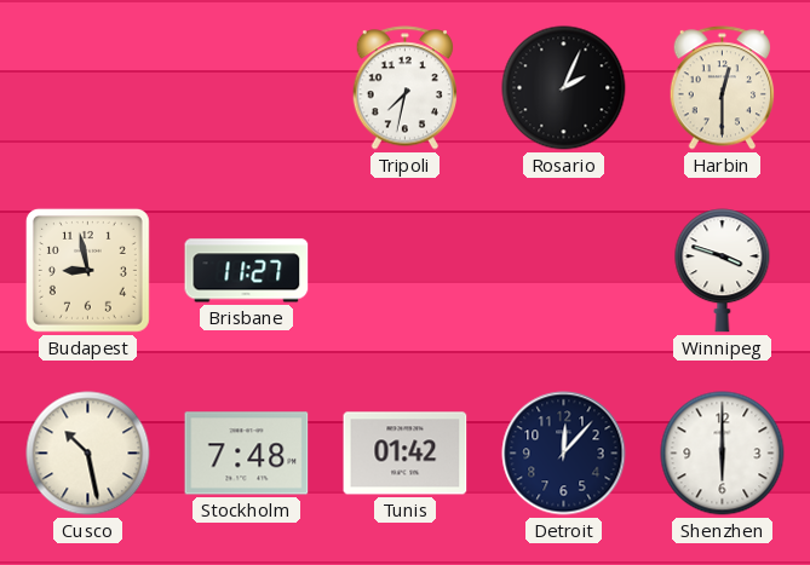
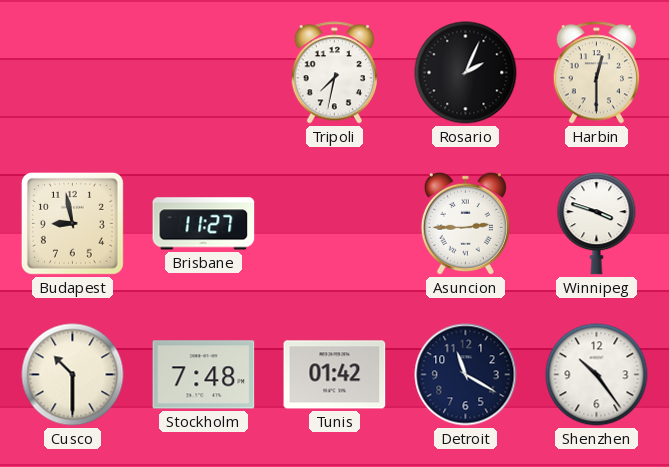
Asuncion: none -> 2:45
Cusco: 10:28 -> 10:30
Detroit: 12:07 -> 11:20
Shenzhen: 6:00 -> 10:24
